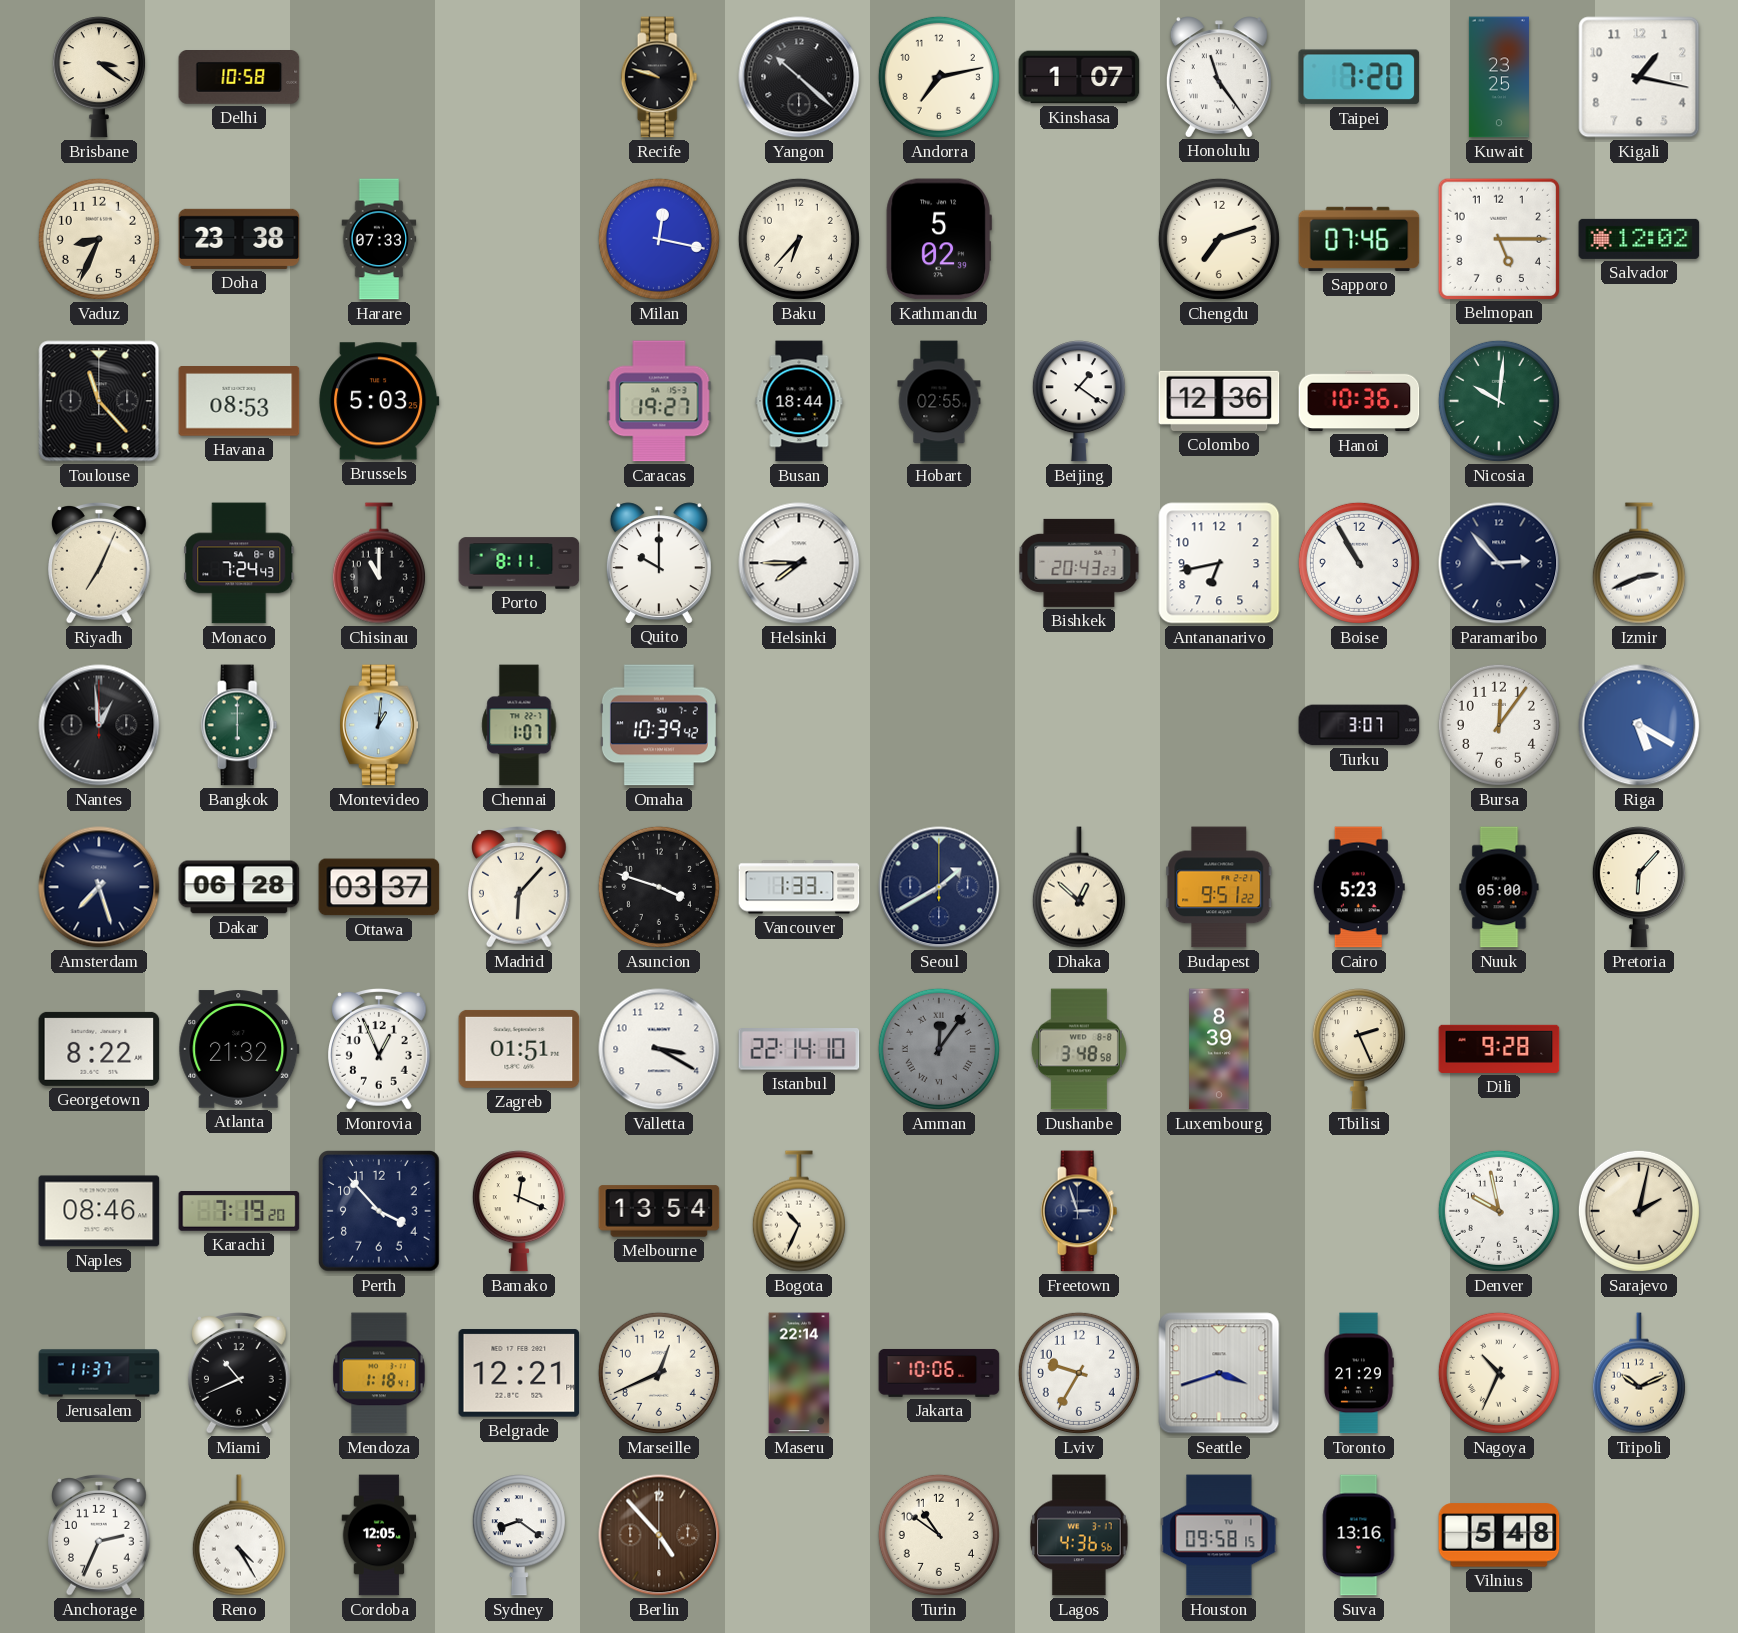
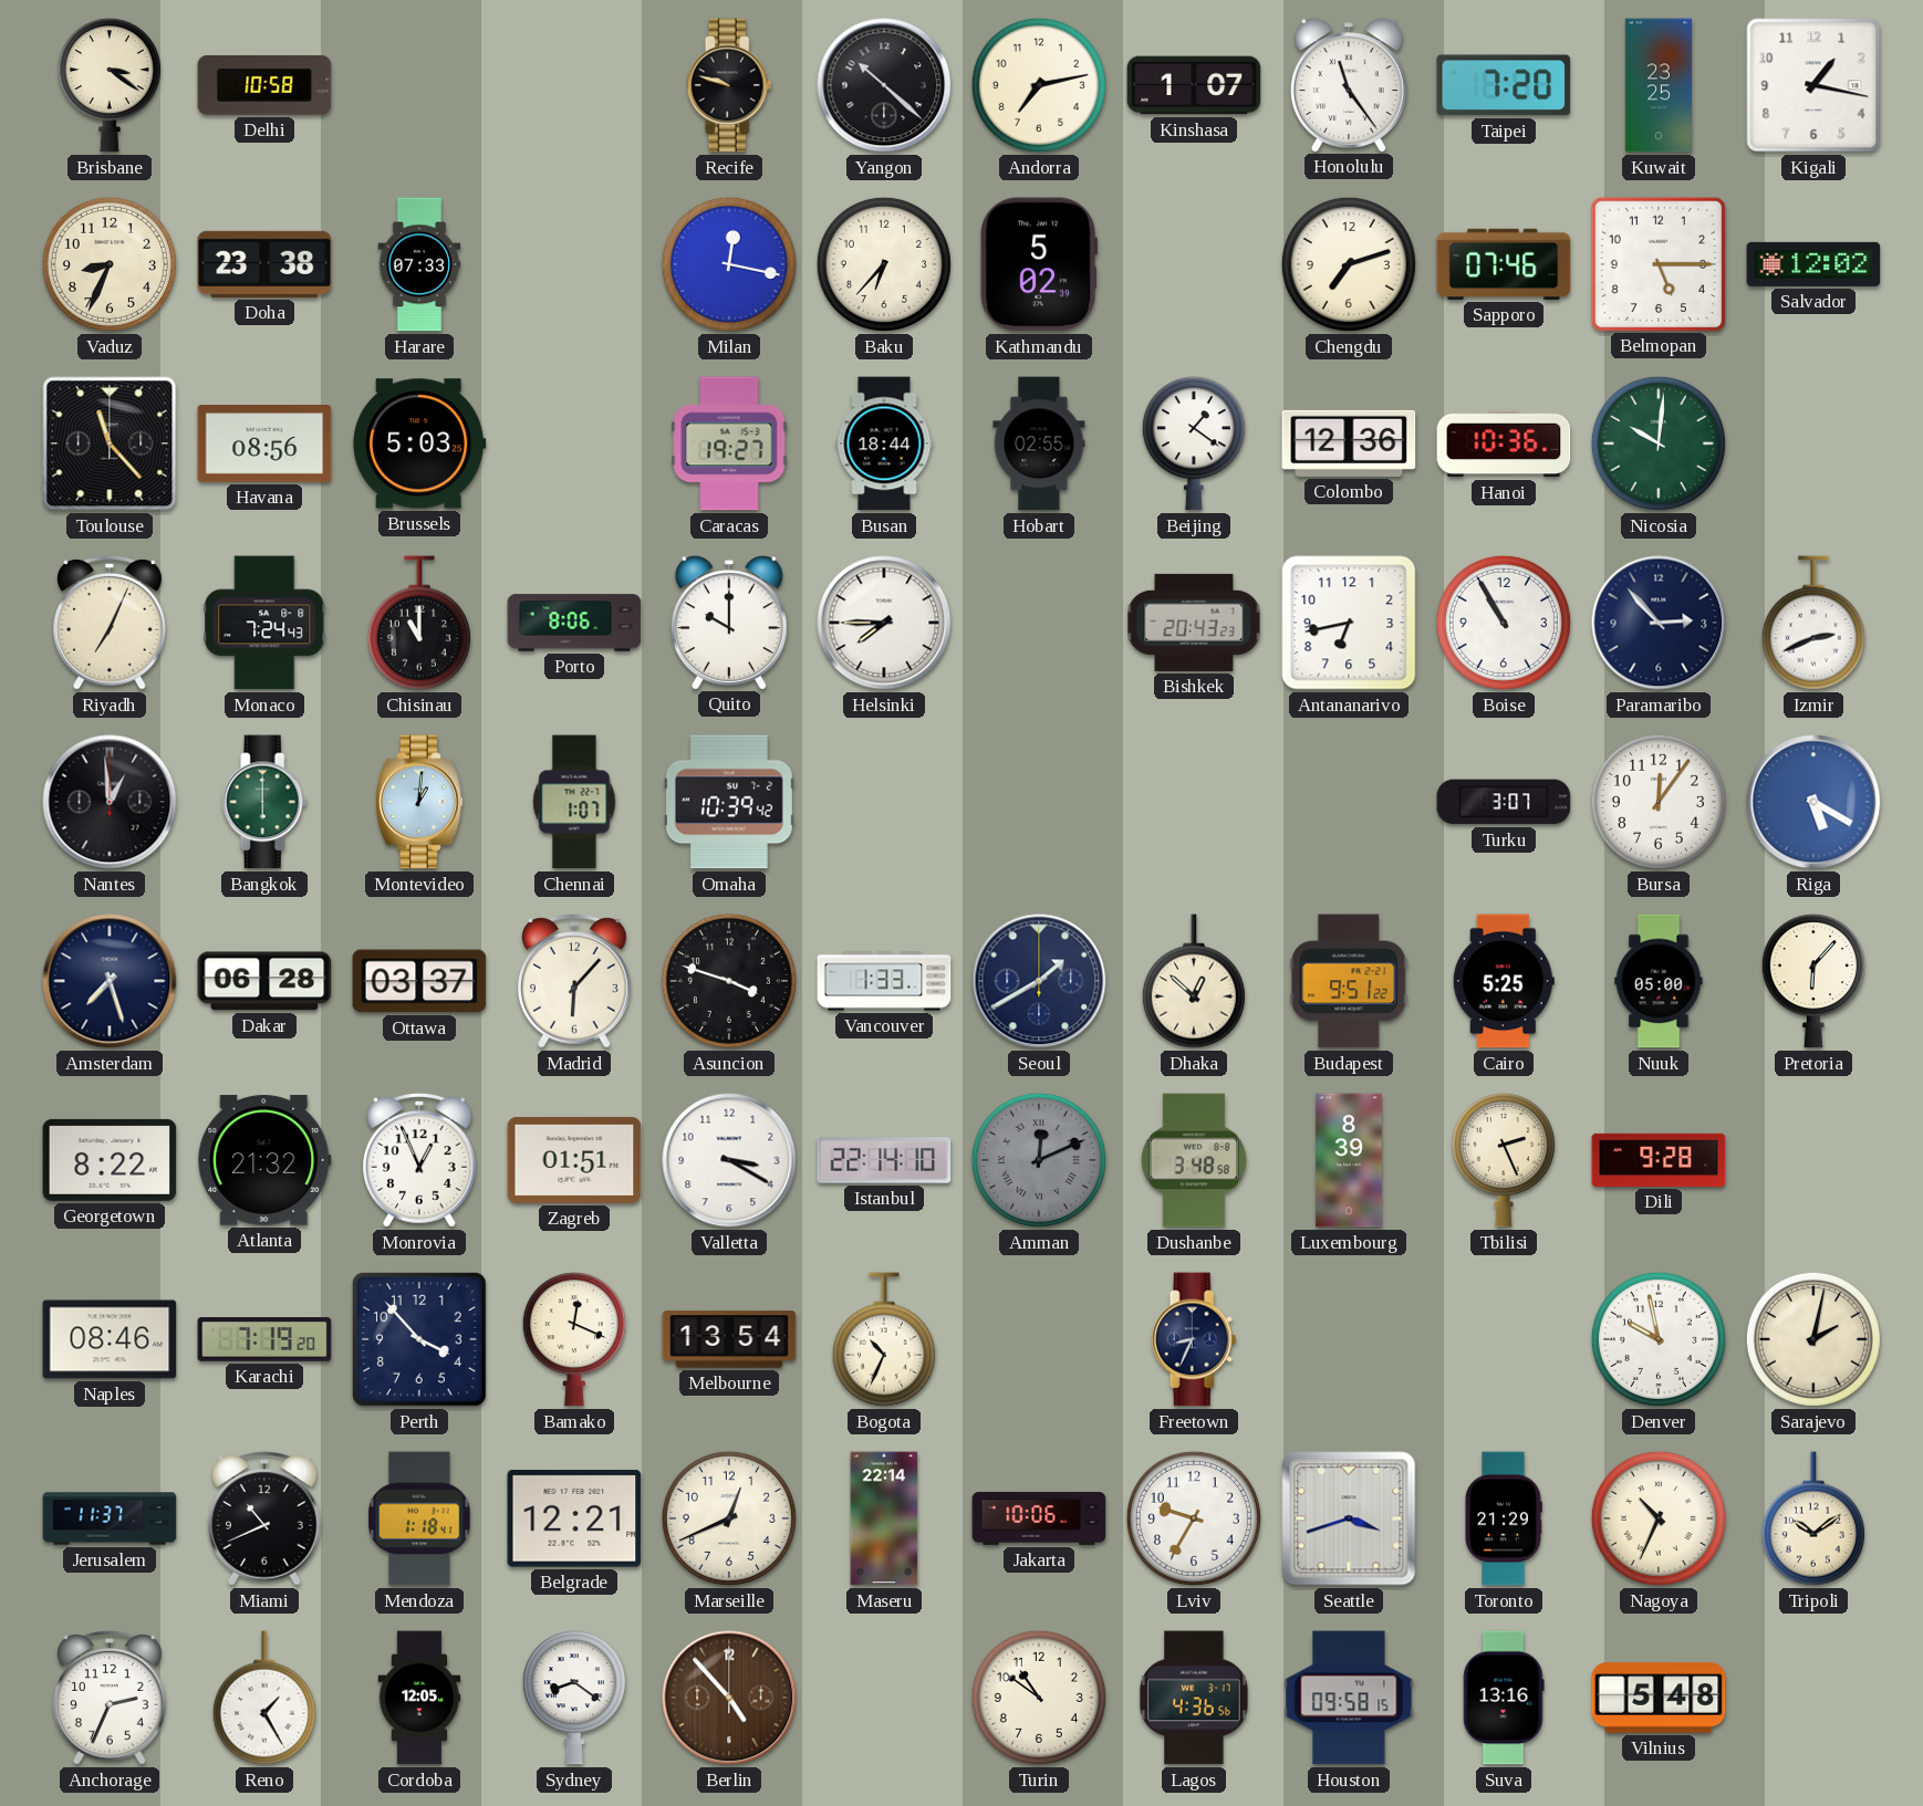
Havana: 08:53 -> 08:56
Porto: 8:11 -> 8:06
Cairo: 5:23 -> 5:25
Amman: 12:06 -> 12:11
Freetown: 2:57 -> 8:34
Tripoli: 10:11 -> 10:09
Reno: 4:25 -> 1:25
